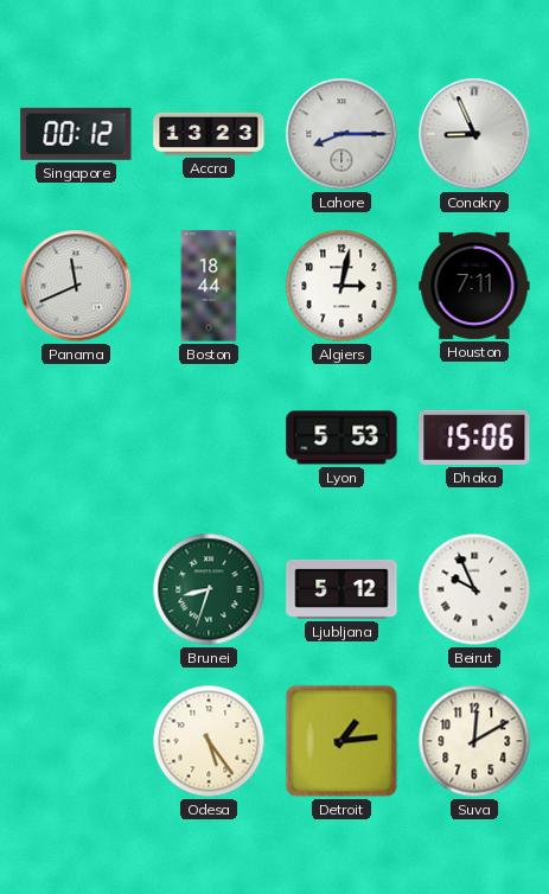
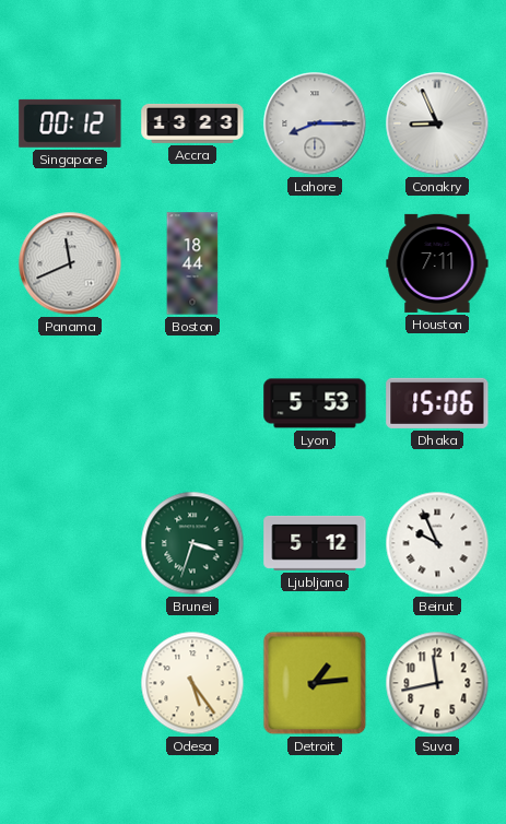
Algiers: 3:02 -> none
Brunei: 8:33 -> 3:33
Suva: 12:10 -> 11:43
